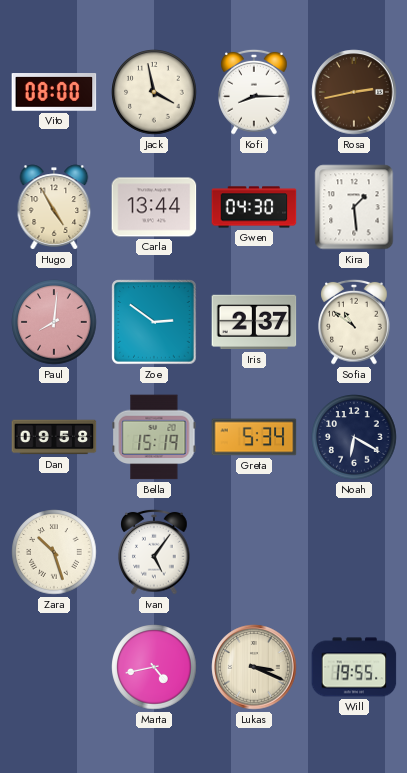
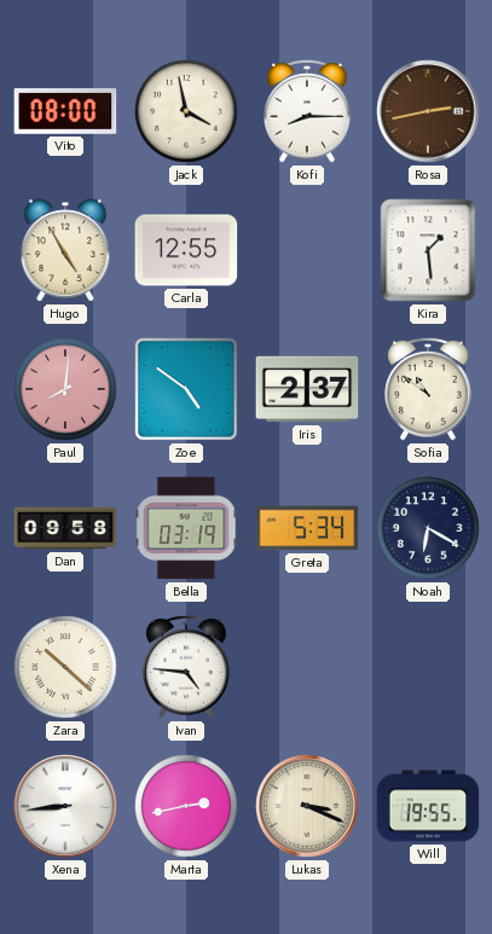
Carla: 13:44 -> 12:55
Gwen: 04:30 -> none
Zoe: 2:51 -> 4:51
Bella: 15:19 -> 03:19
Zara: 10:27 -> 10:22
Ivan: 5:06 -> 4:46
Xena: none -> 8:44
Marta: 4:43 -> 2:43
